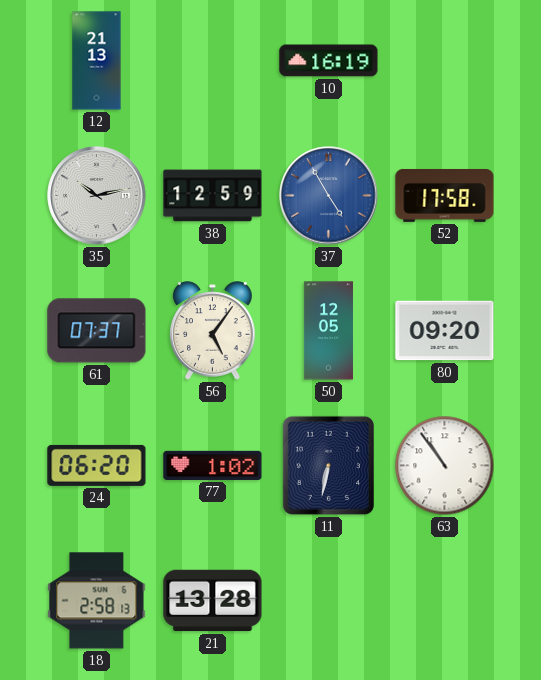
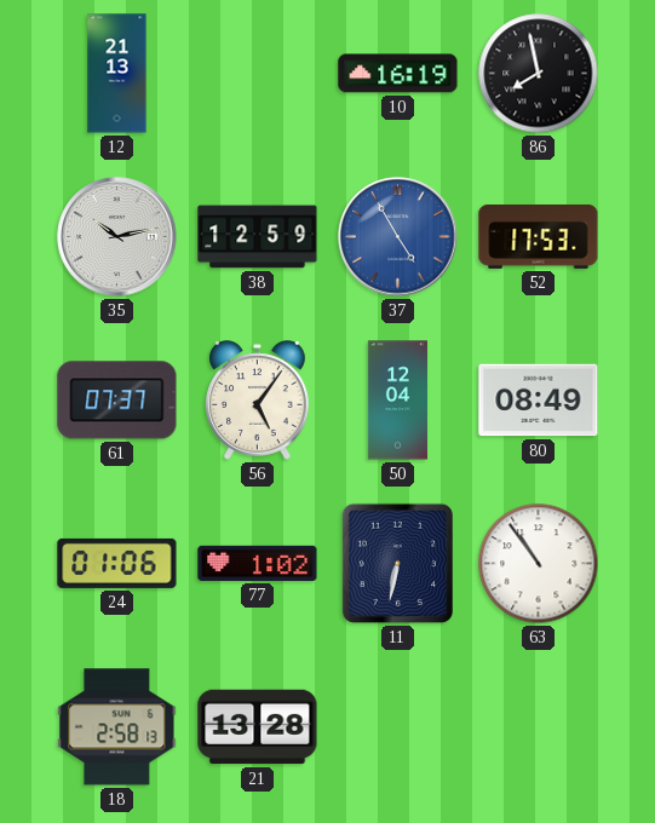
86: none -> 7:58
52: 17:58 -> 17:53
50: 12:05 -> 12:04
80: 09:20 -> 08:49
24: 06:20 -> 01:06
